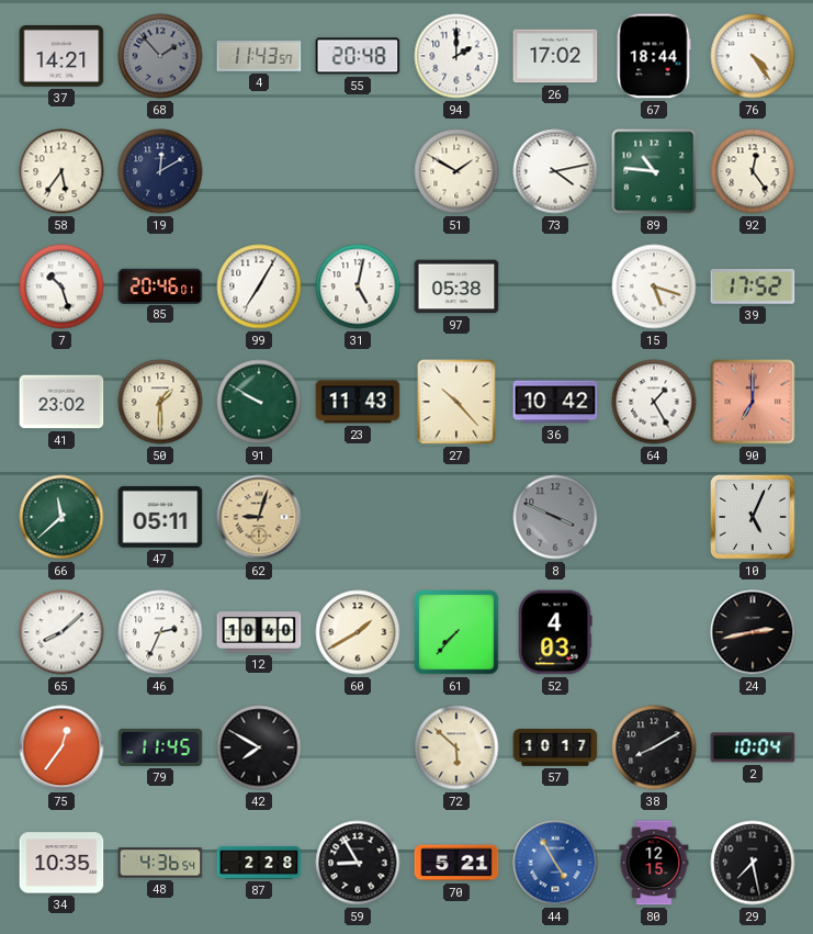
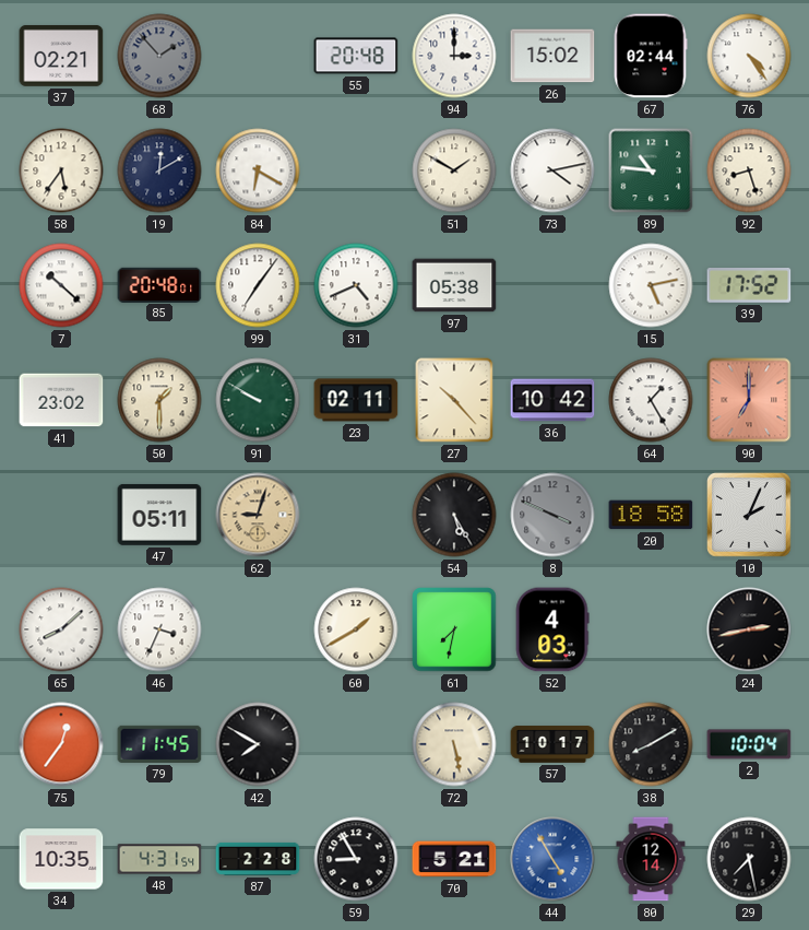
37: 14:21 -> 02:21
4: 11:43 -> none
94: 2:00 -> 3:00
26: 17:02 -> 15:02
67: 18:44 -> 02:44
84: none -> 6:20
92: 12:24 -> 8:27
7: 10:27 -> 10:22
85: 20:46 -> 20:48
99: 7:05 -> 7:06
31: 5:02 -> 4:41
15: 5:18 -> 5:13
23: 11:43 -> 02:11
66: 11:38 -> none
54: none -> 5:25
20: none -> 18:58
10: 5:04 -> 2:04
46: 2:34 -> 3:34
12: 10:40 -> none
61: 7:37 -> 7:32
72: 5:52 -> 5:28
48: 4:36 -> 4:31
80: 12:15 -> 12:14
